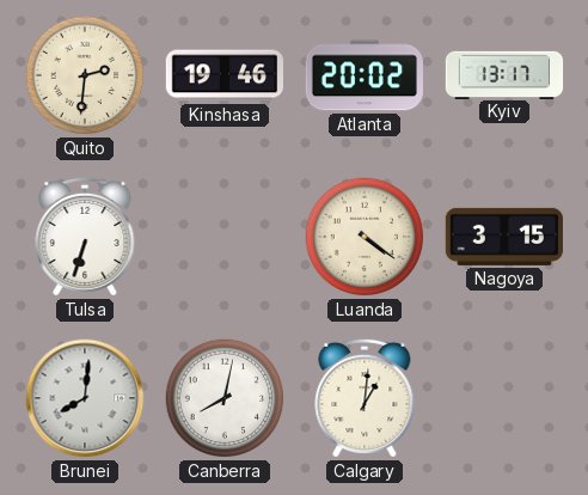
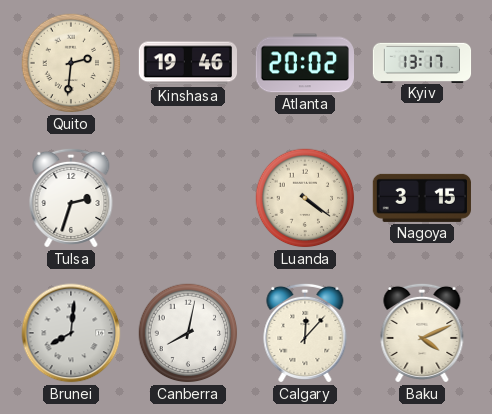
Tulsa: 6:33 -> 2:33
Calgary: 1:01 -> 12:07
Baku: none -> 4:11
